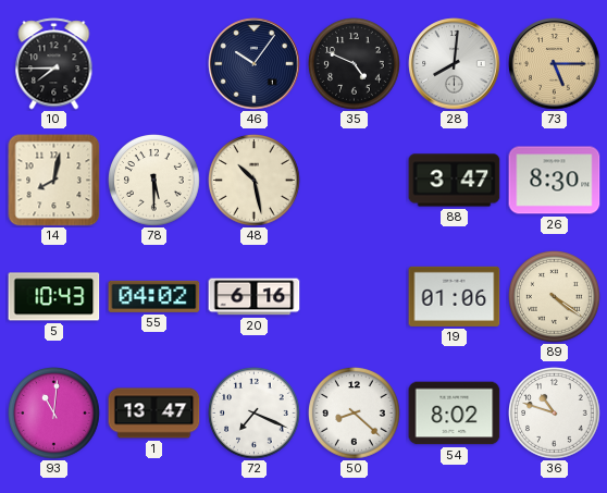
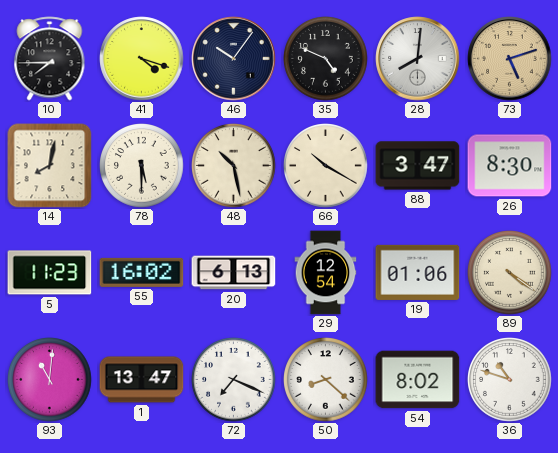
41: none -> 4:18
73: 5:15 -> 5:12
66: none -> 10:20
5: 10:43 -> 11:23
55: 04:02 -> 16:02
20: 6:16 -> 6:13
29: none -> 12:54
